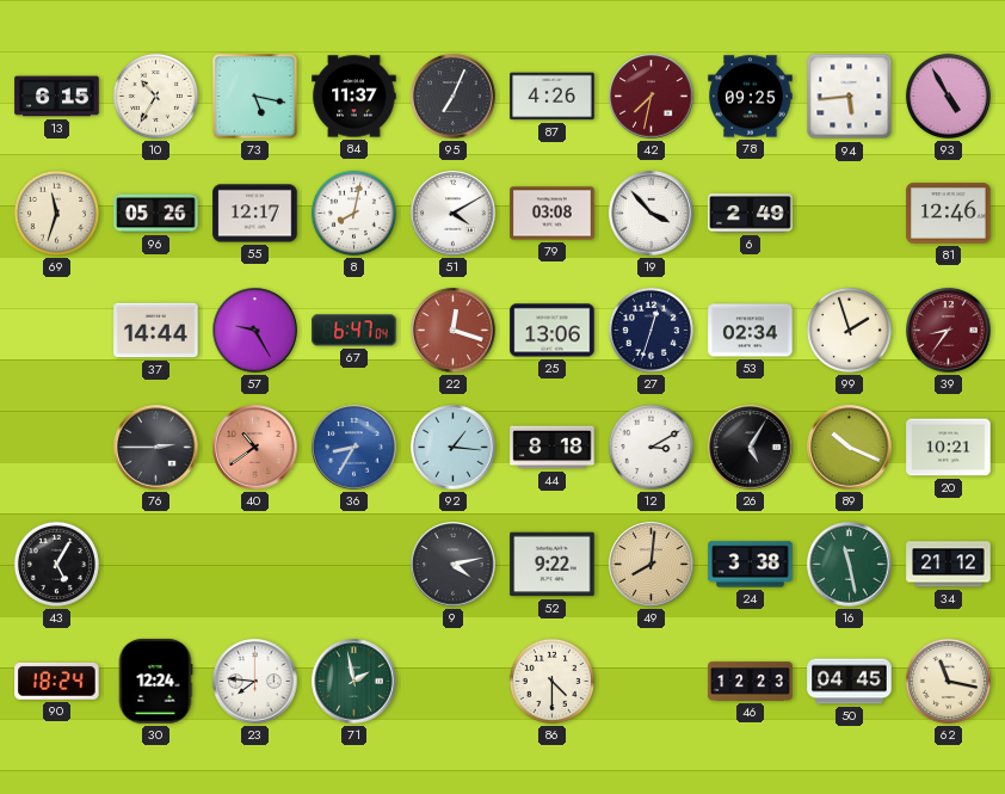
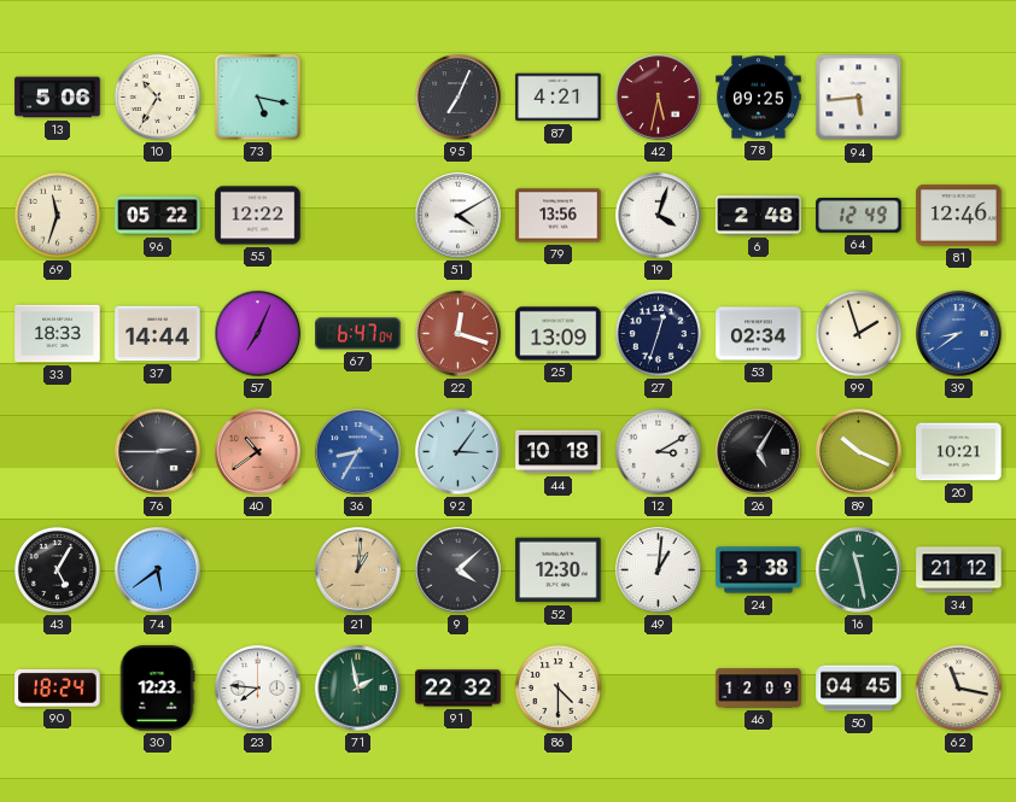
13: 6:15 -> 5:06
84: 11:37 -> none
87: 4:26 -> 4:21
42: 7:32 -> 5:32
93: 4:55 -> none
96: 05:26 -> 05:22
55: 12:17 -> 12:22
8: 8:02 -> none
79: 03:08 -> 13:56
19: 3:53 -> 4:03
6: 2:49 -> 2:48
64: none -> 12:49
33: none -> 18:33
57: 9:25 -> 7:04
25: 13:06 -> 13:09
39: 8:36 -> 8:39
39 dial: burgundy -> blue
92: 1:16 -> 3:06
44: 8:18 -> 10:18
74: none -> 5:39
21: none -> 1:01
9: 4:13 -> 4:08
52: 9:22 -> 12:30
49: 8:01 -> 1:01
49 dial: champagne -> white
30: 12:24 -> 12:23
91: none -> 22:32
46: 12:23 -> 12:09
